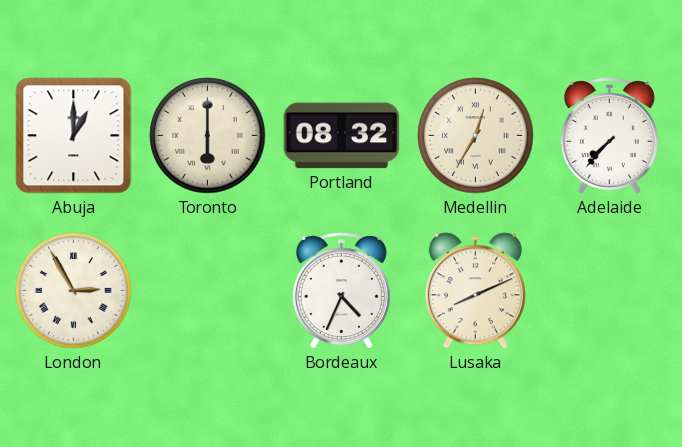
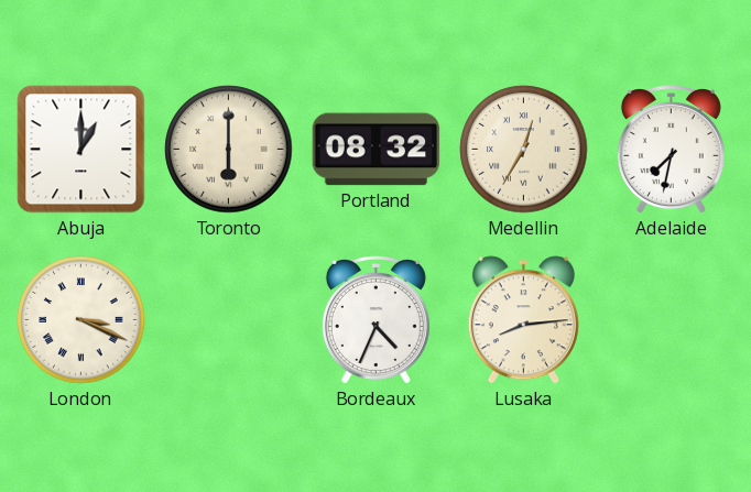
Adelaide: 7:37 -> 7:32
London: 2:55 -> 3:19
Lusaka: 8:11 -> 8:14
